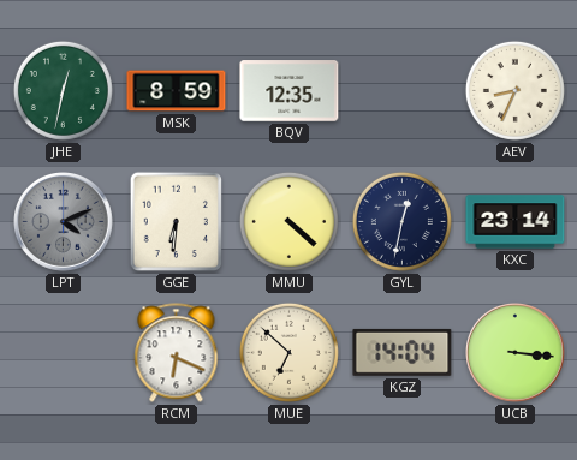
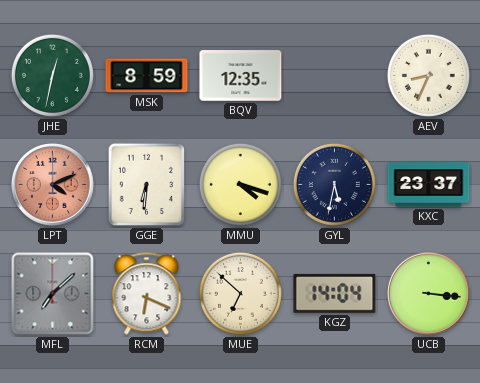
LPT dial: grey -> salmon
MMU: 4:22 -> 4:18
GYL: 12:32 -> 5:32
KXC: 23:14 -> 23:37
MFL: none -> 7:08
